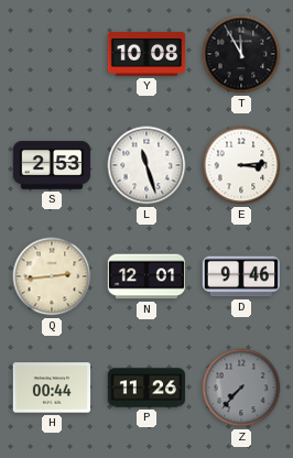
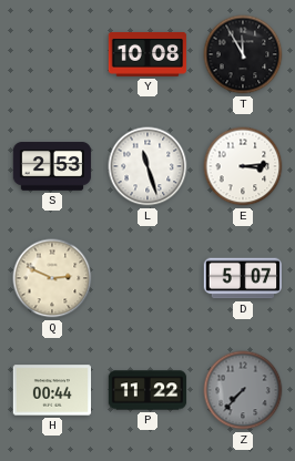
Q: 2:44 -> 2:49
N: 12:01 -> none
D: 9:46 -> 5:07
P: 11:26 -> 11:22
